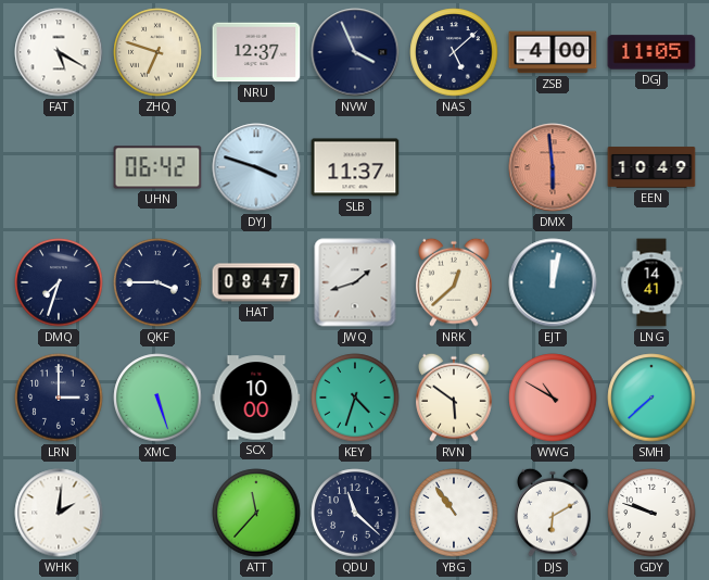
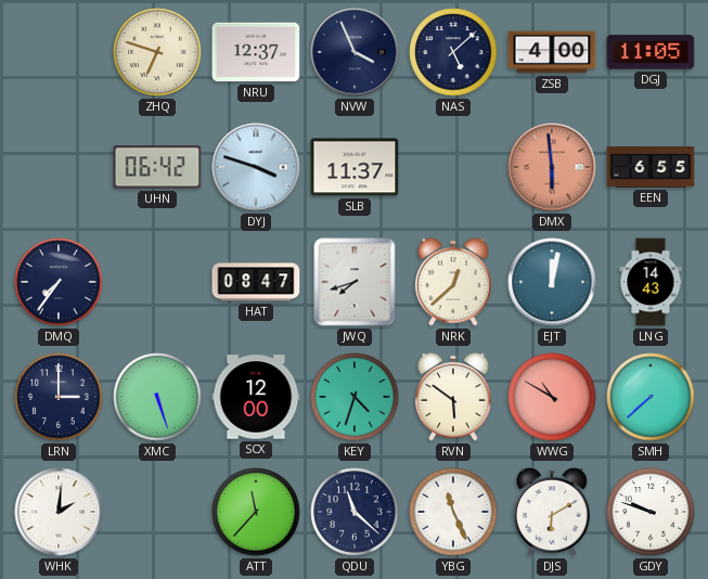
FAT: 5:20 -> none
EEN: 10:49 -> 6:55
DMQ: 7:33 -> 7:36
QKF: 3:45 -> none
JWQ: 1:42 -> 7:42
LNG: 14:41 -> 14:43
SCX: 10:00 -> 12:00
YBG: 10:54 -> 11:26
